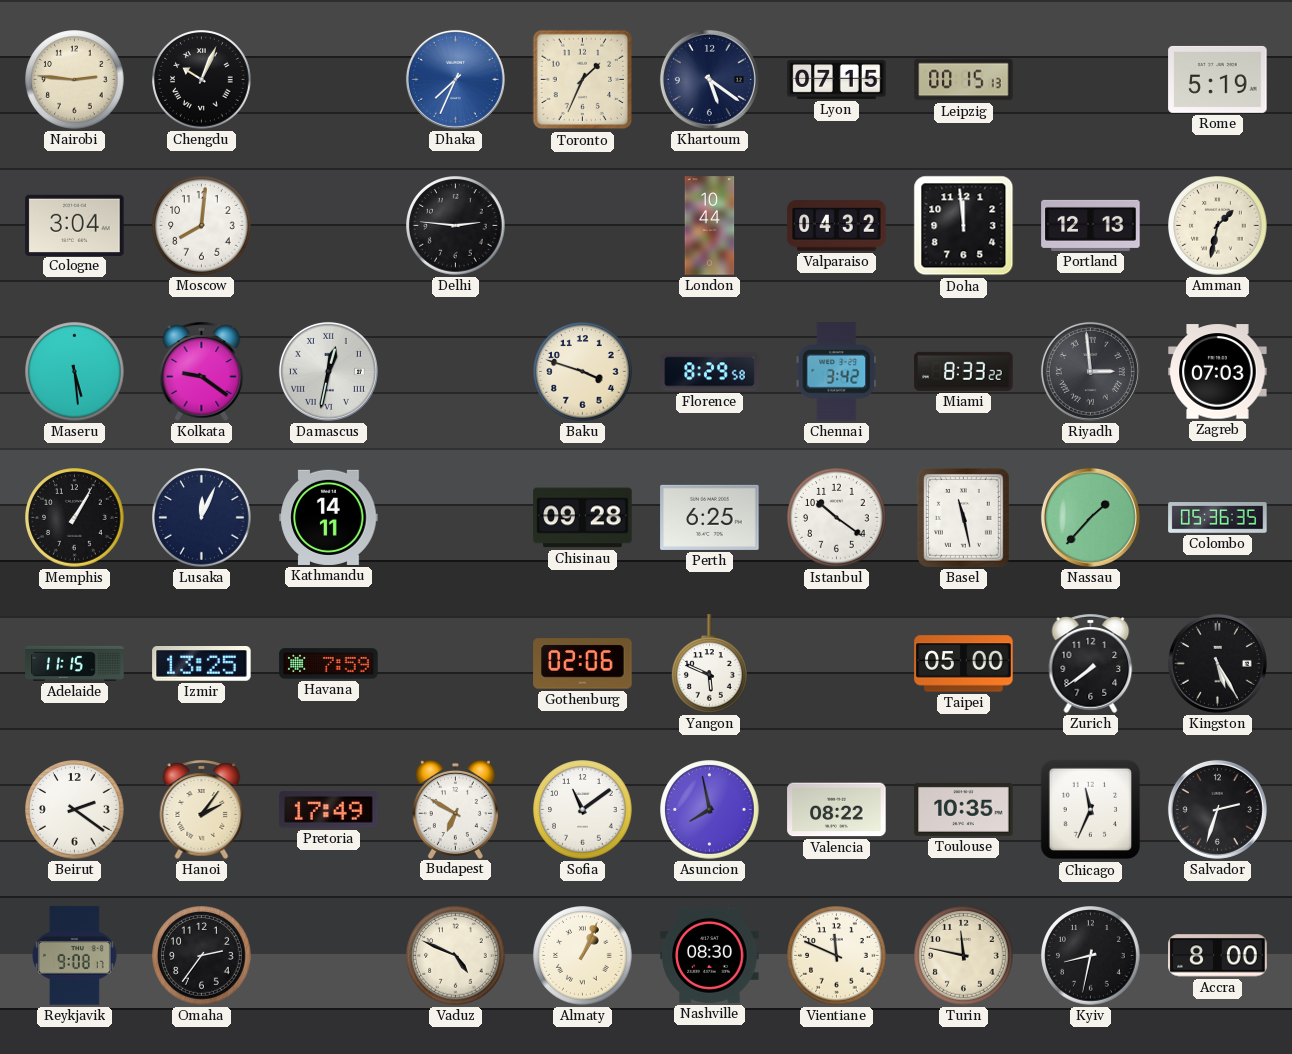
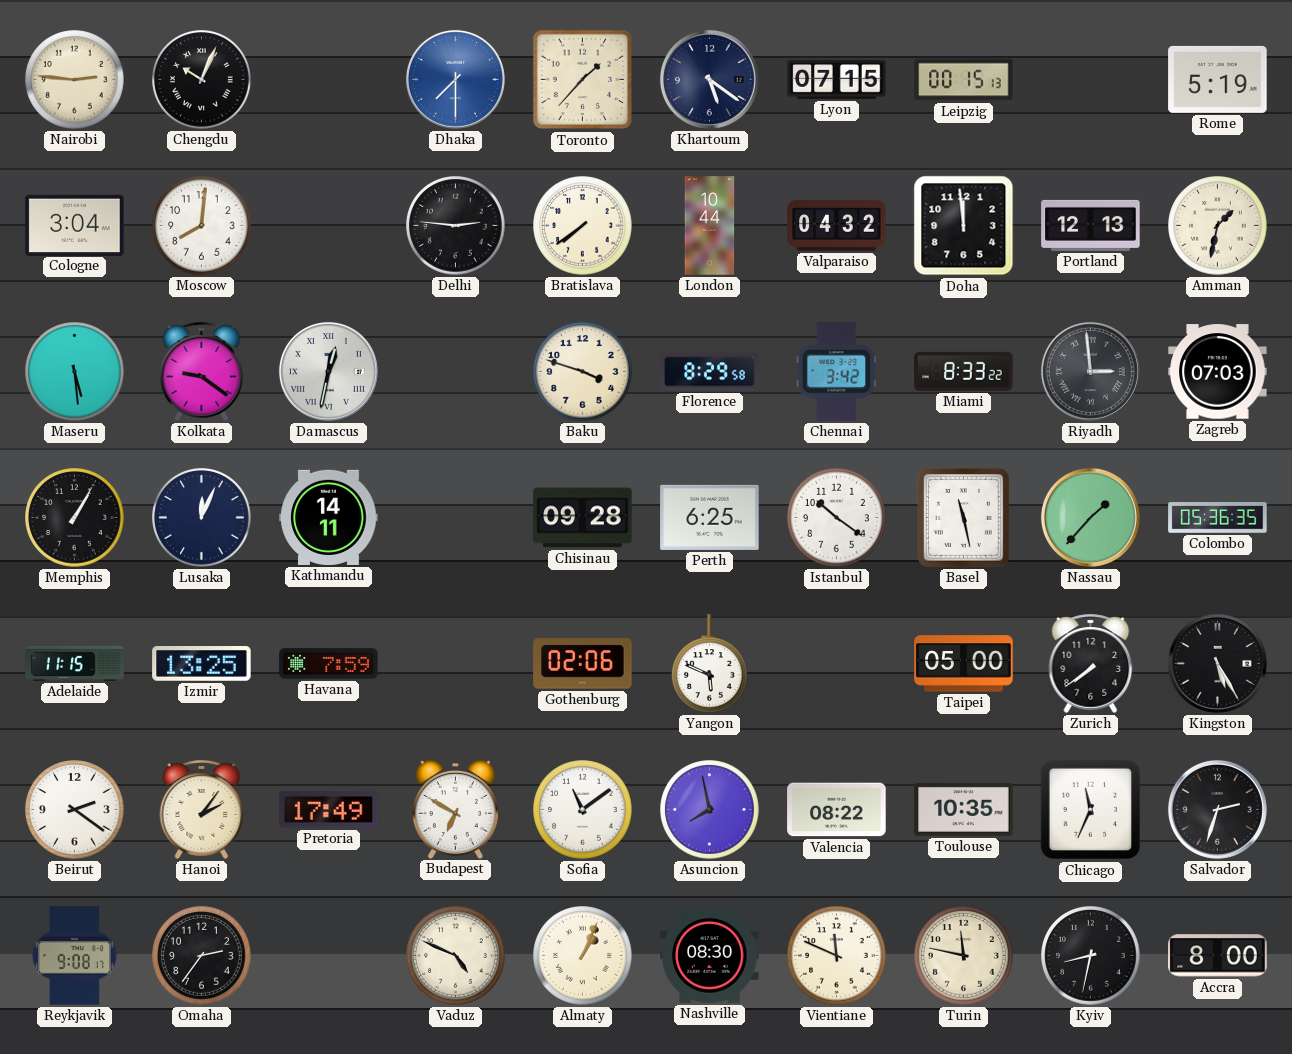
Dhaka: 7:34 -> 7:30
Toronto: 1:34 -> 1:37
Bratislava: none -> 7:39
